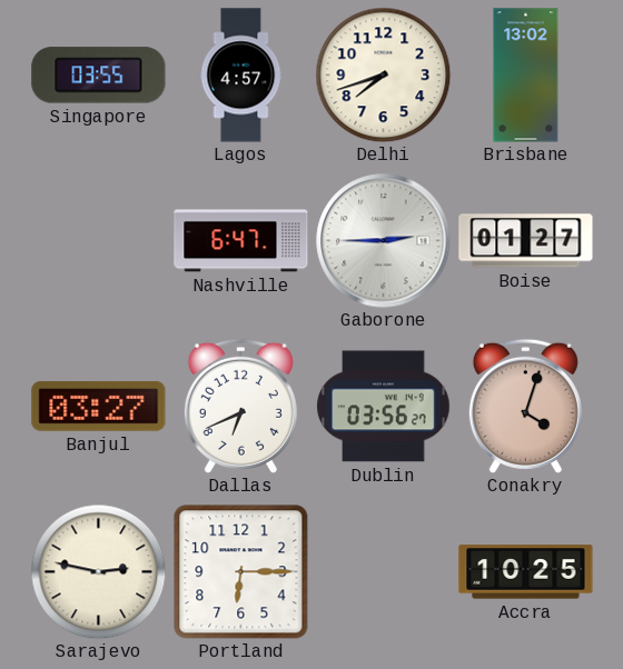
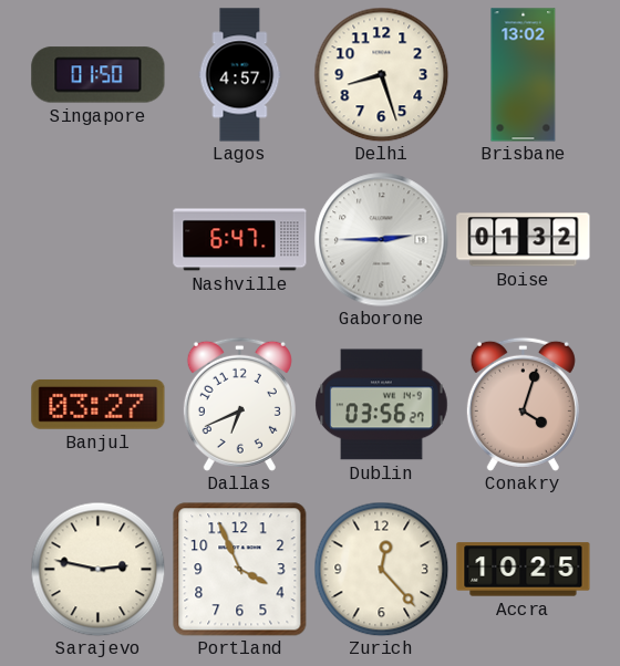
Singapore: 03:55 -> 01:50
Delhi: 7:42 -> 8:27
Boise: 01:27 -> 01:32
Portland: 6:15 -> 3:56
Zurich: none -> 12:23
